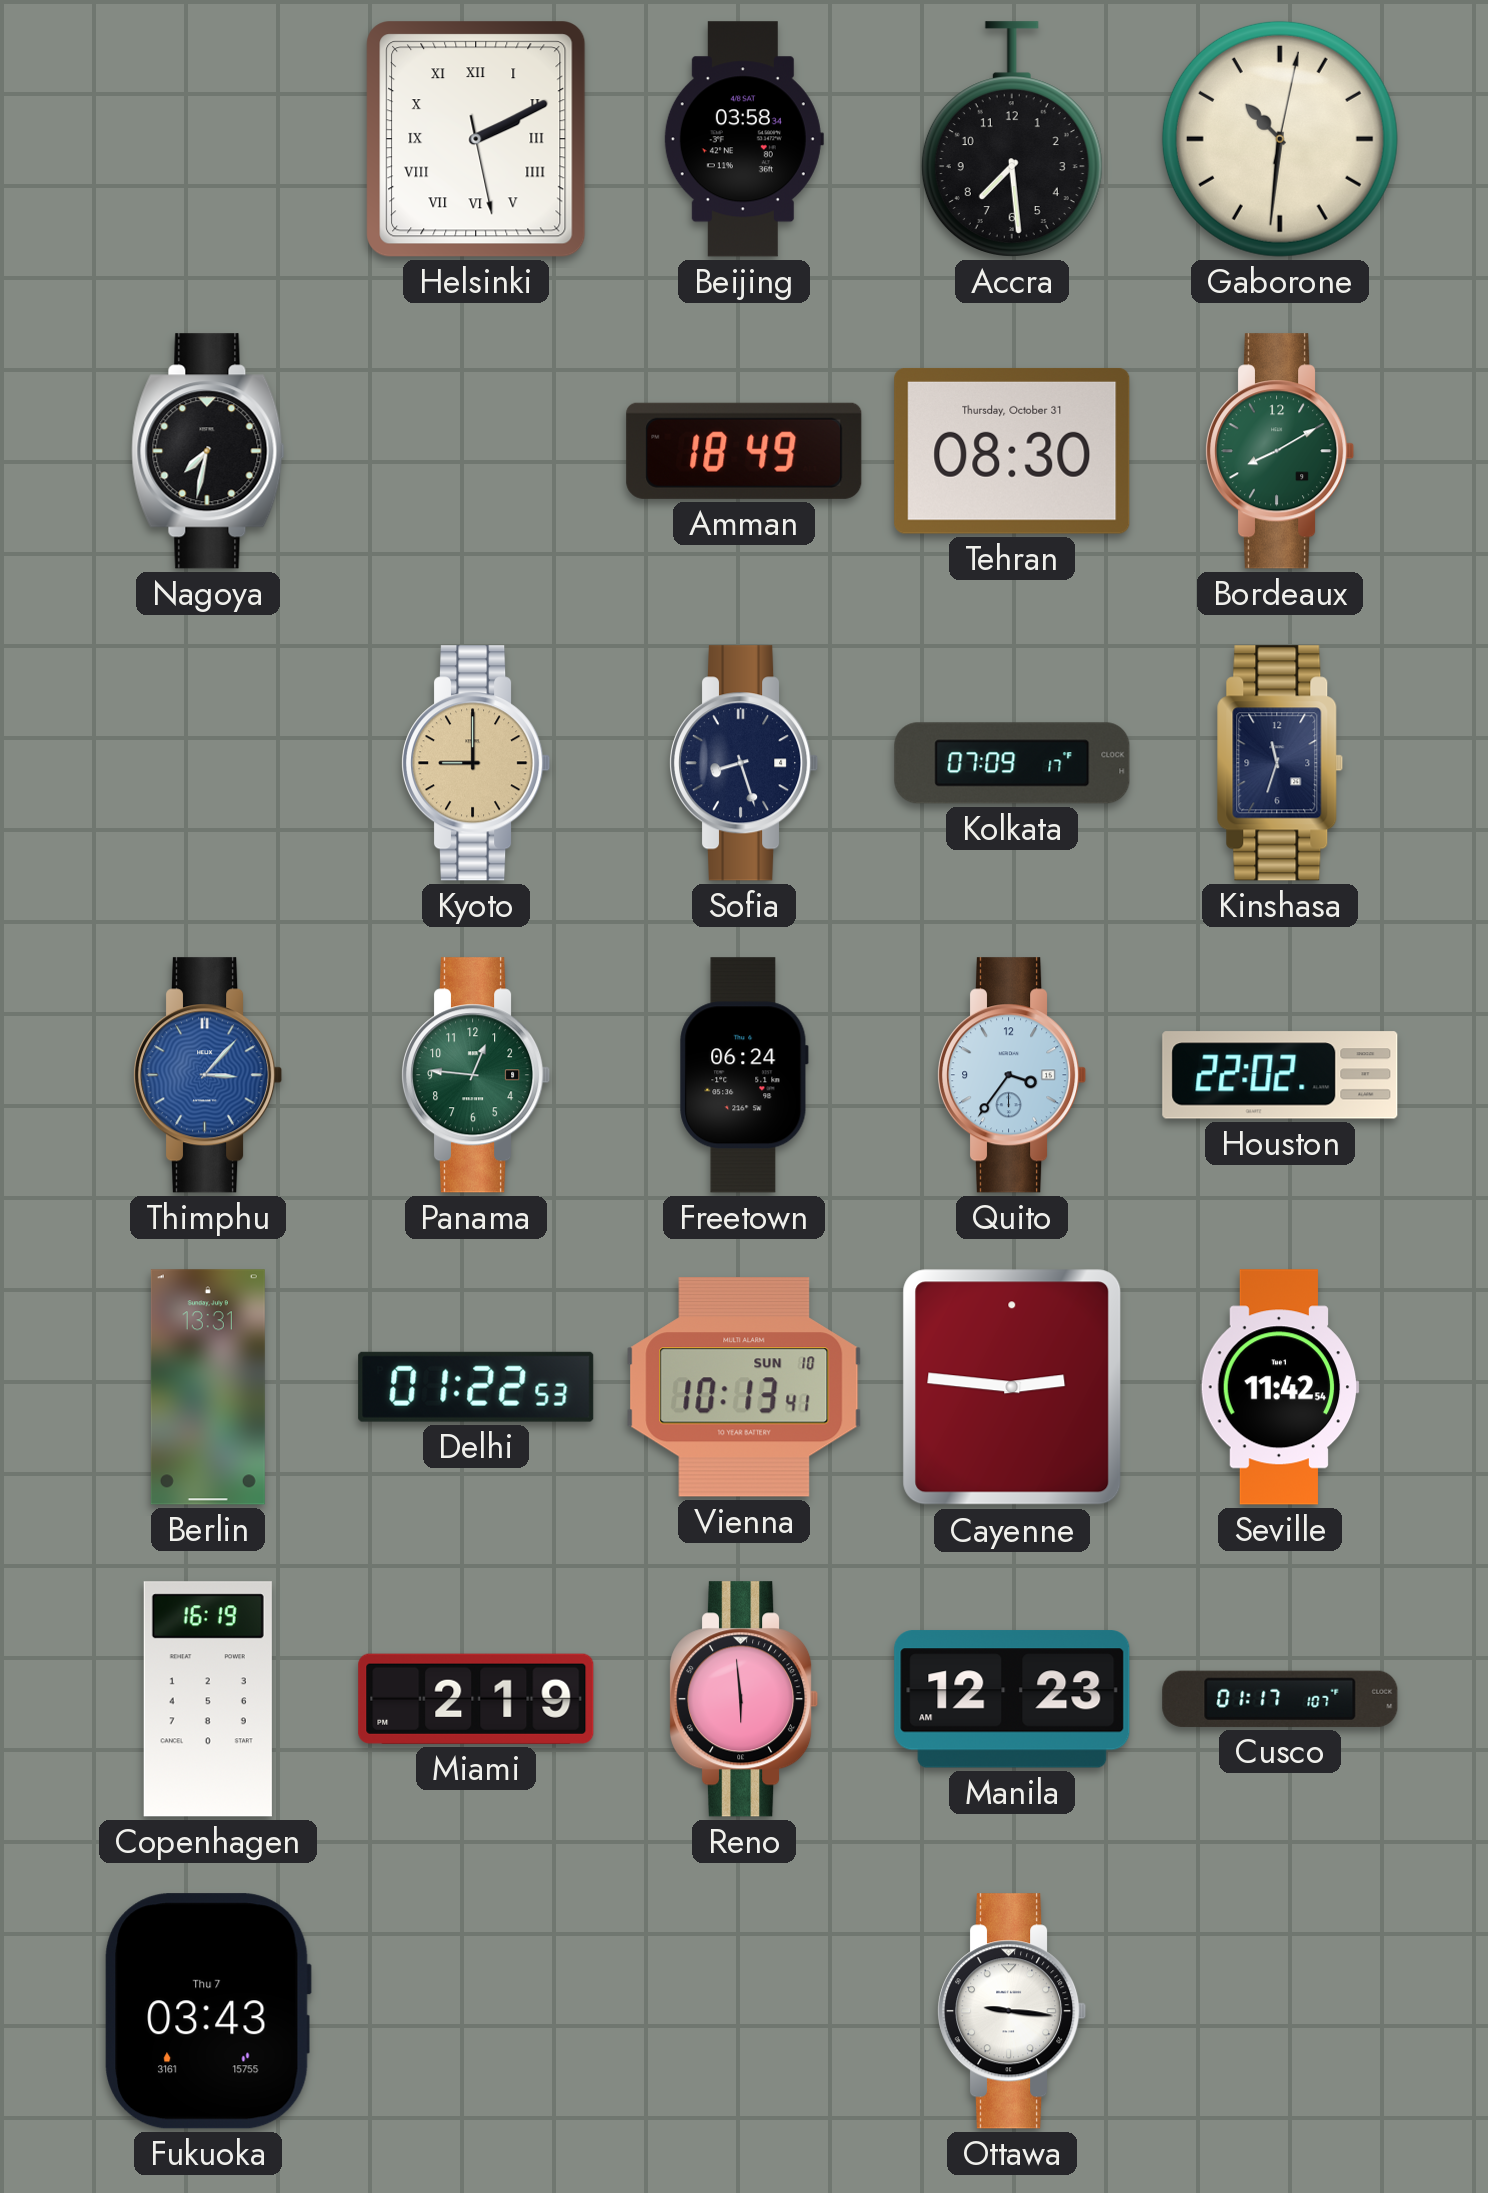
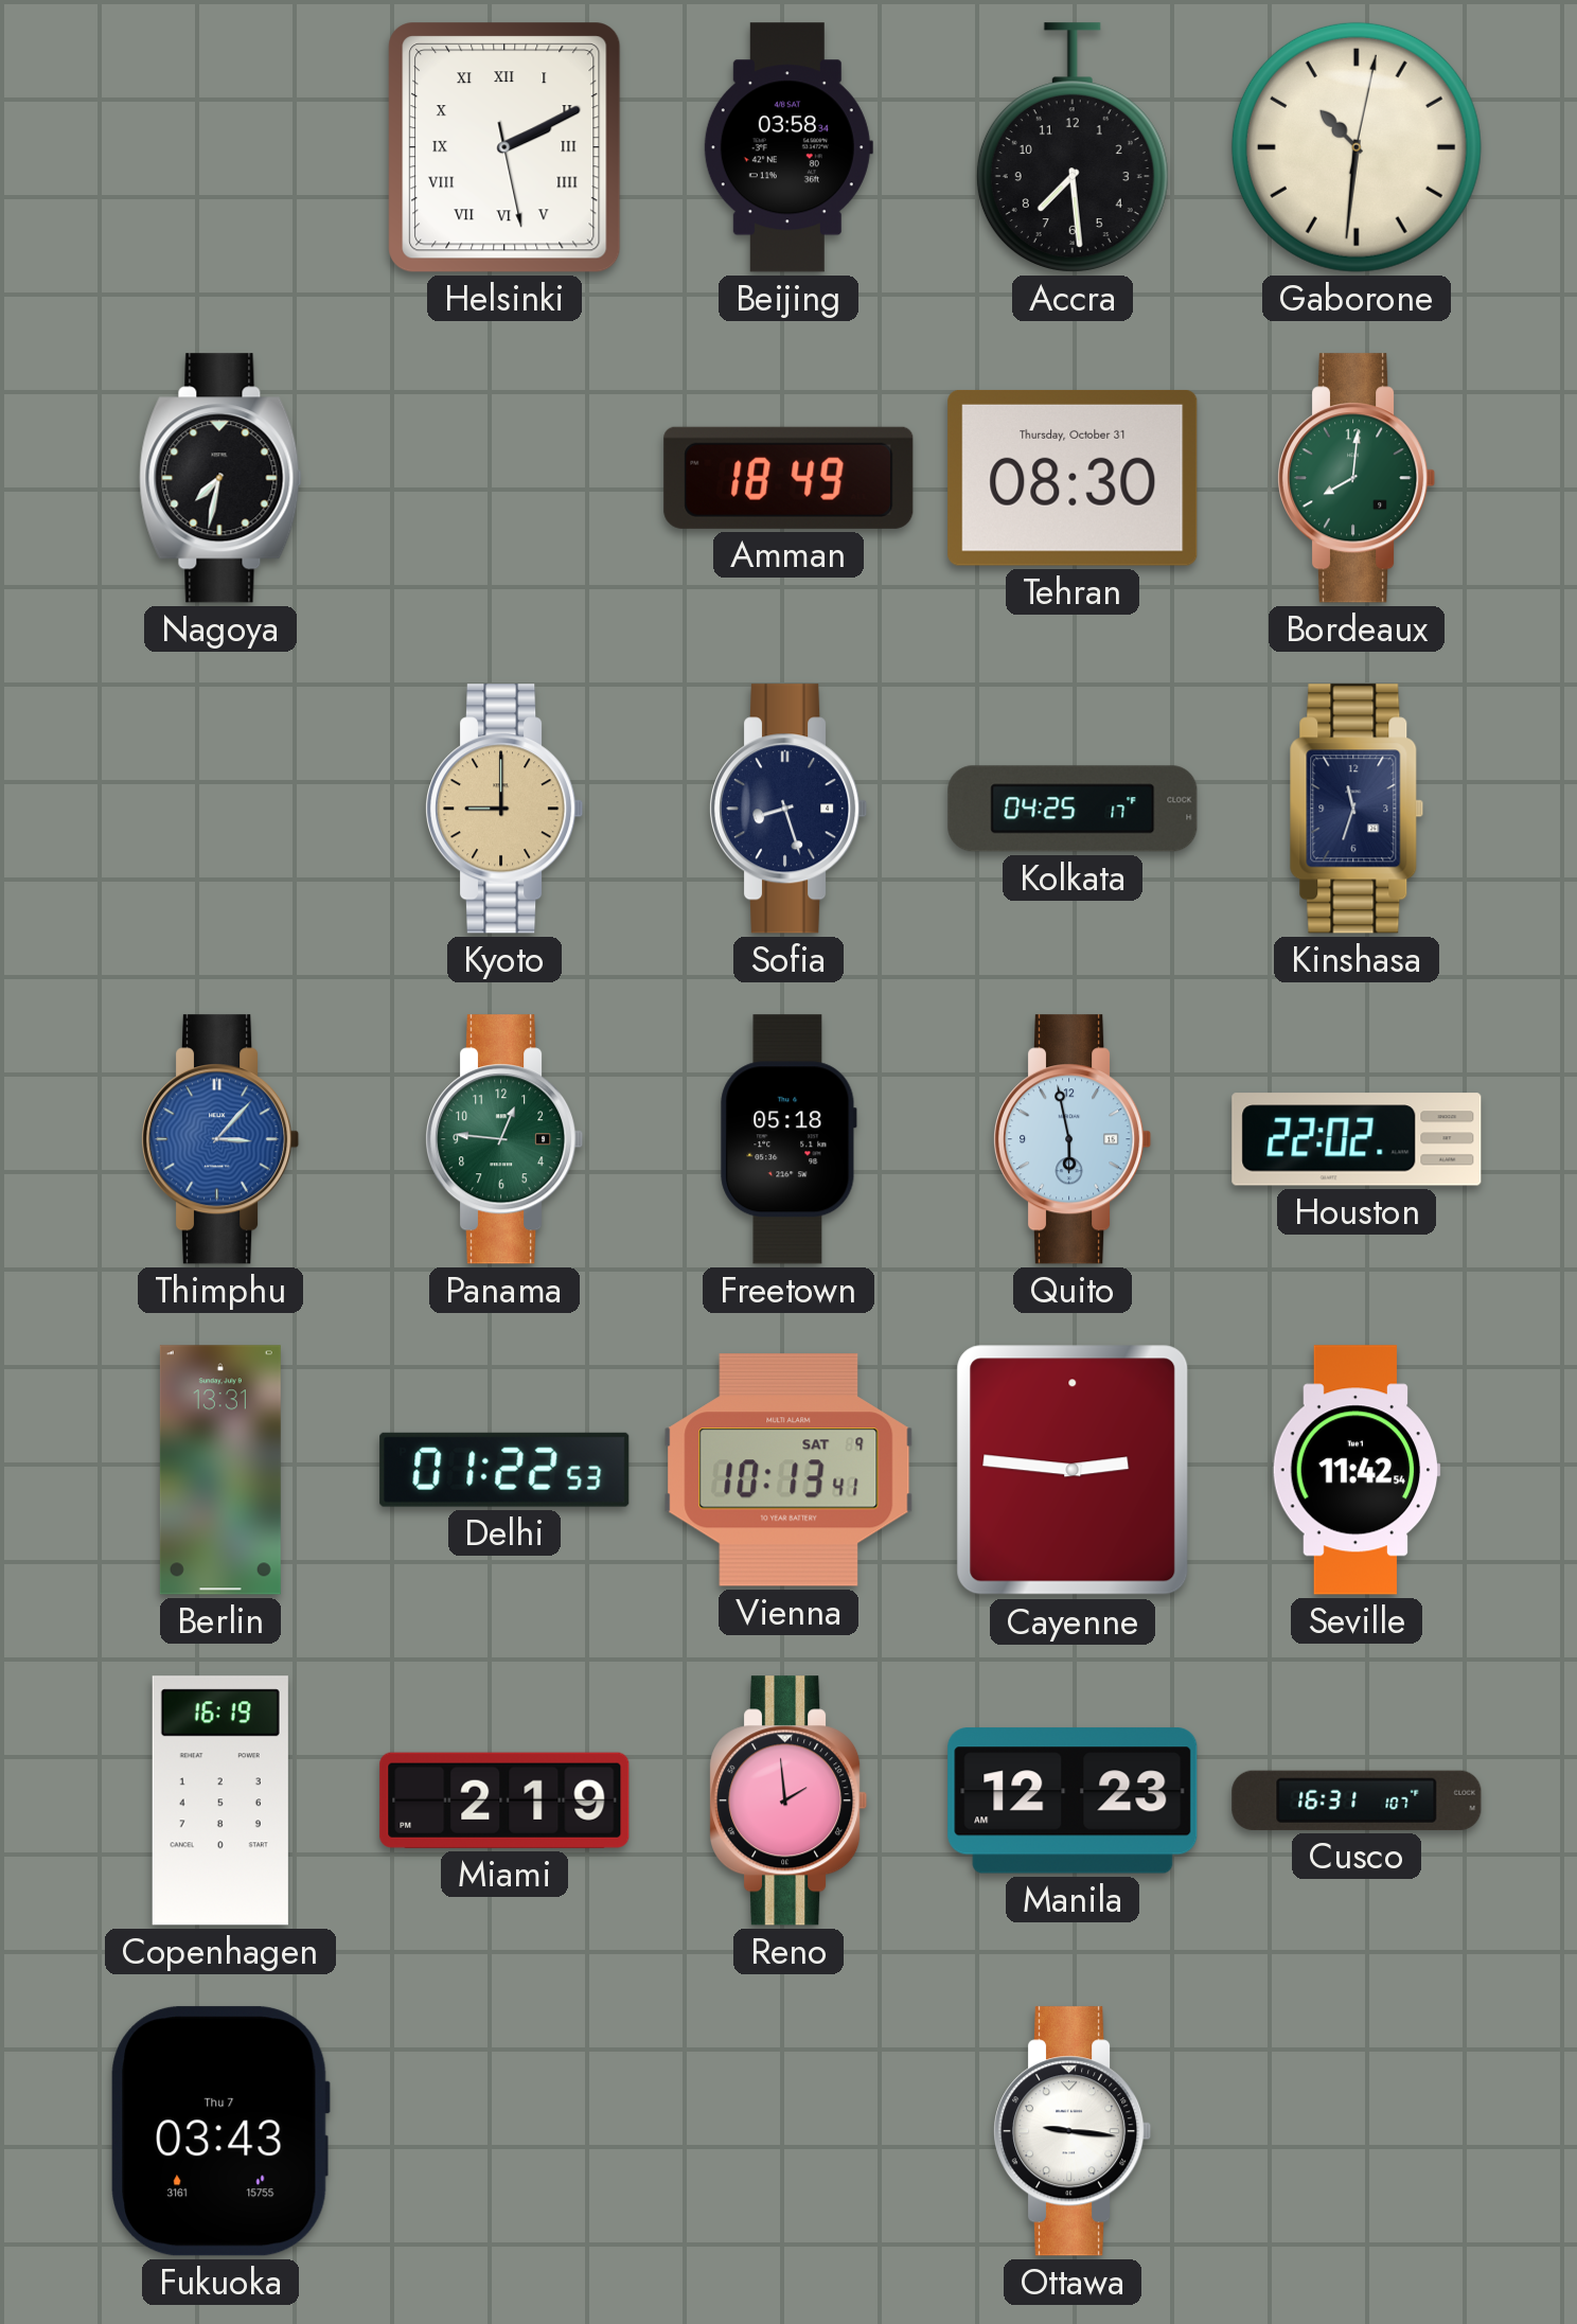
Bordeaux: 8:10 -> 8:01
Kolkata: 07:09 -> 04:25
Freetown: 06:24 -> 05:18
Quito: 3:36 -> 5:58
Vienna date: SUN 10 -> SAT 9
Reno: 5:59 -> 1:59
Cusco: 01:17 -> 16:31
